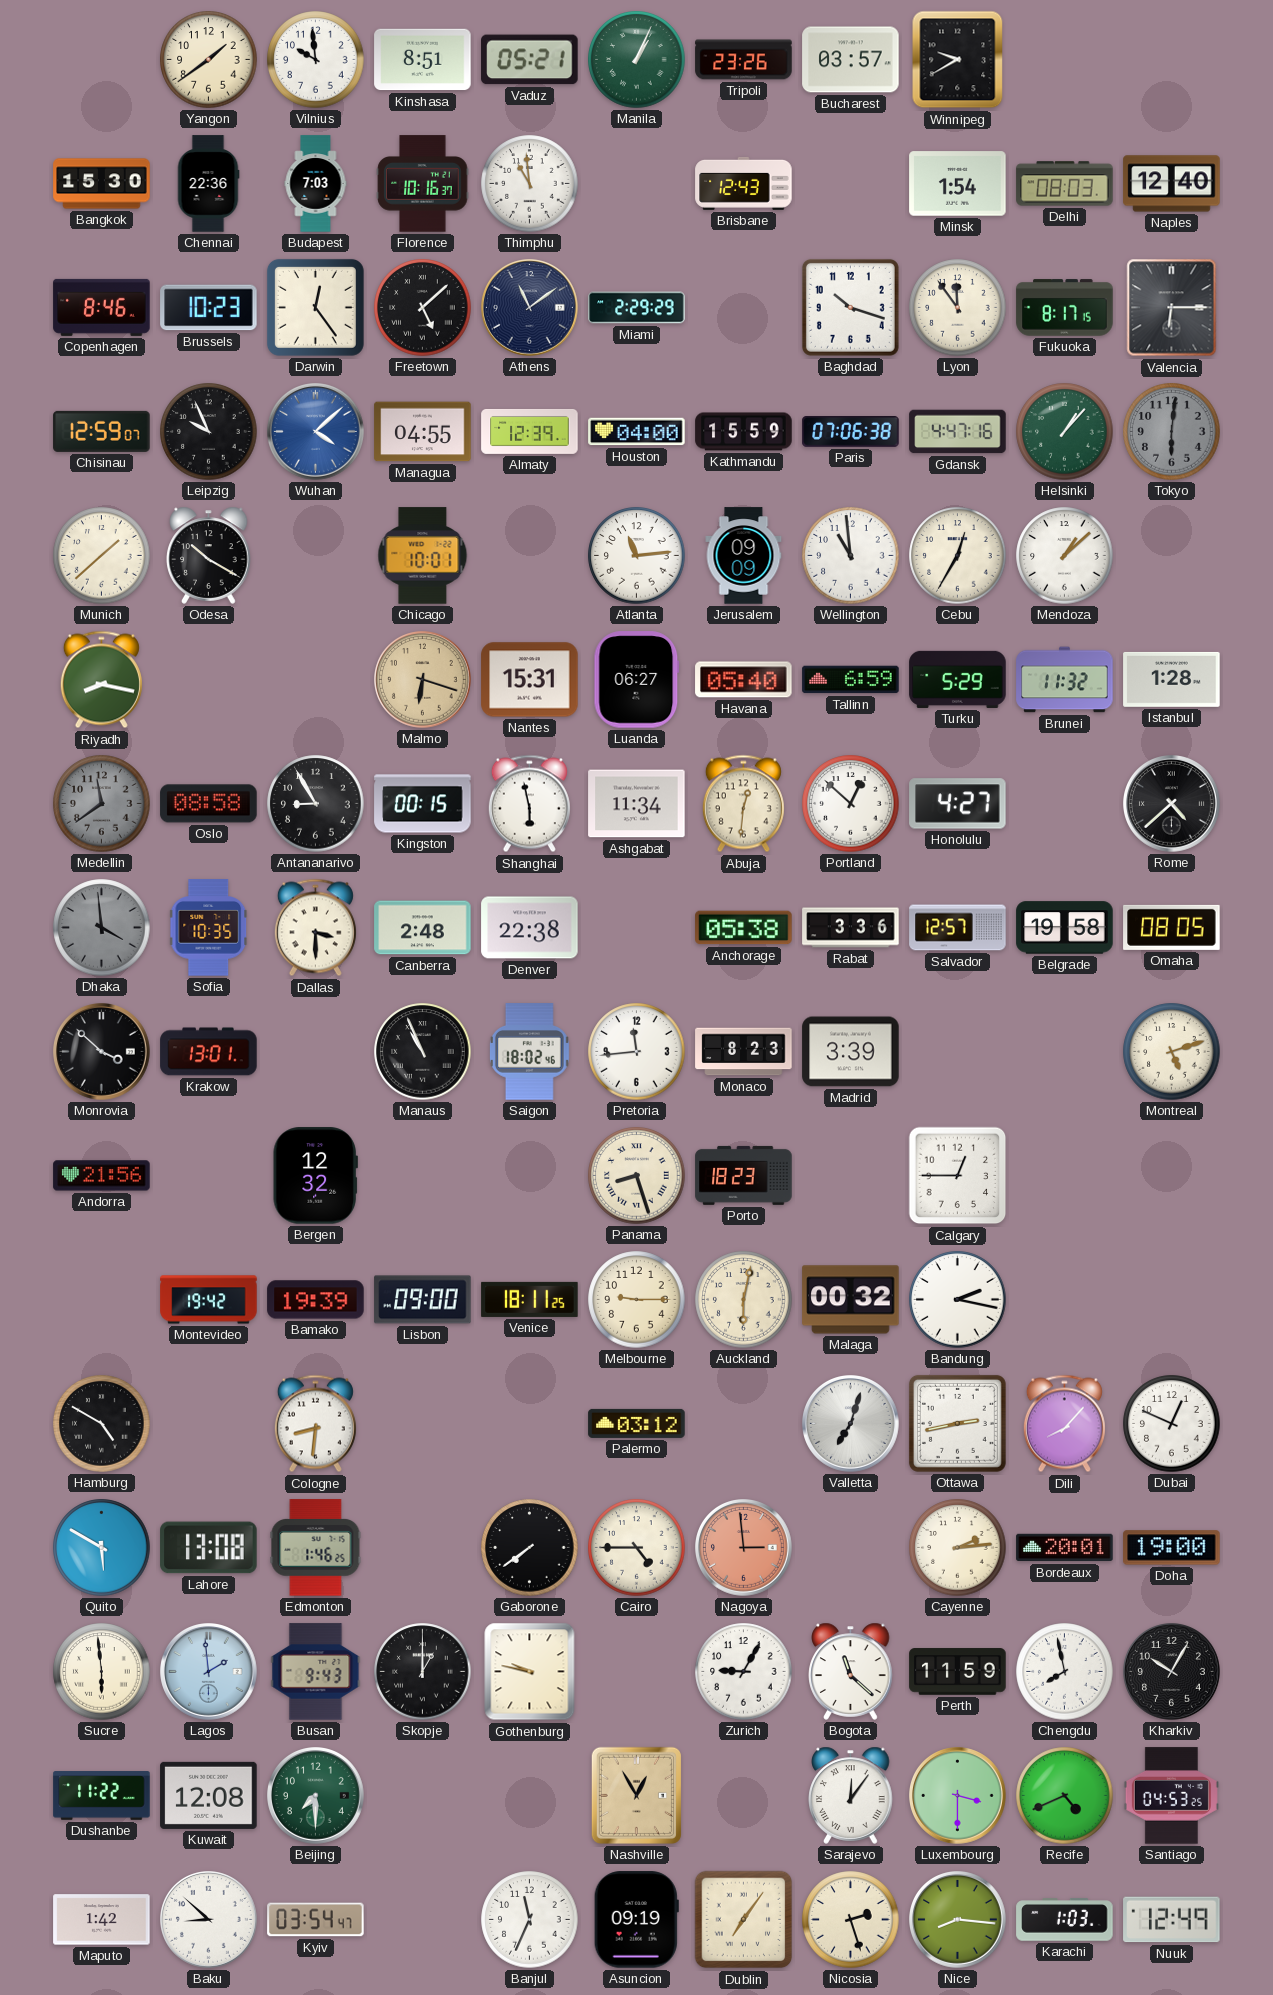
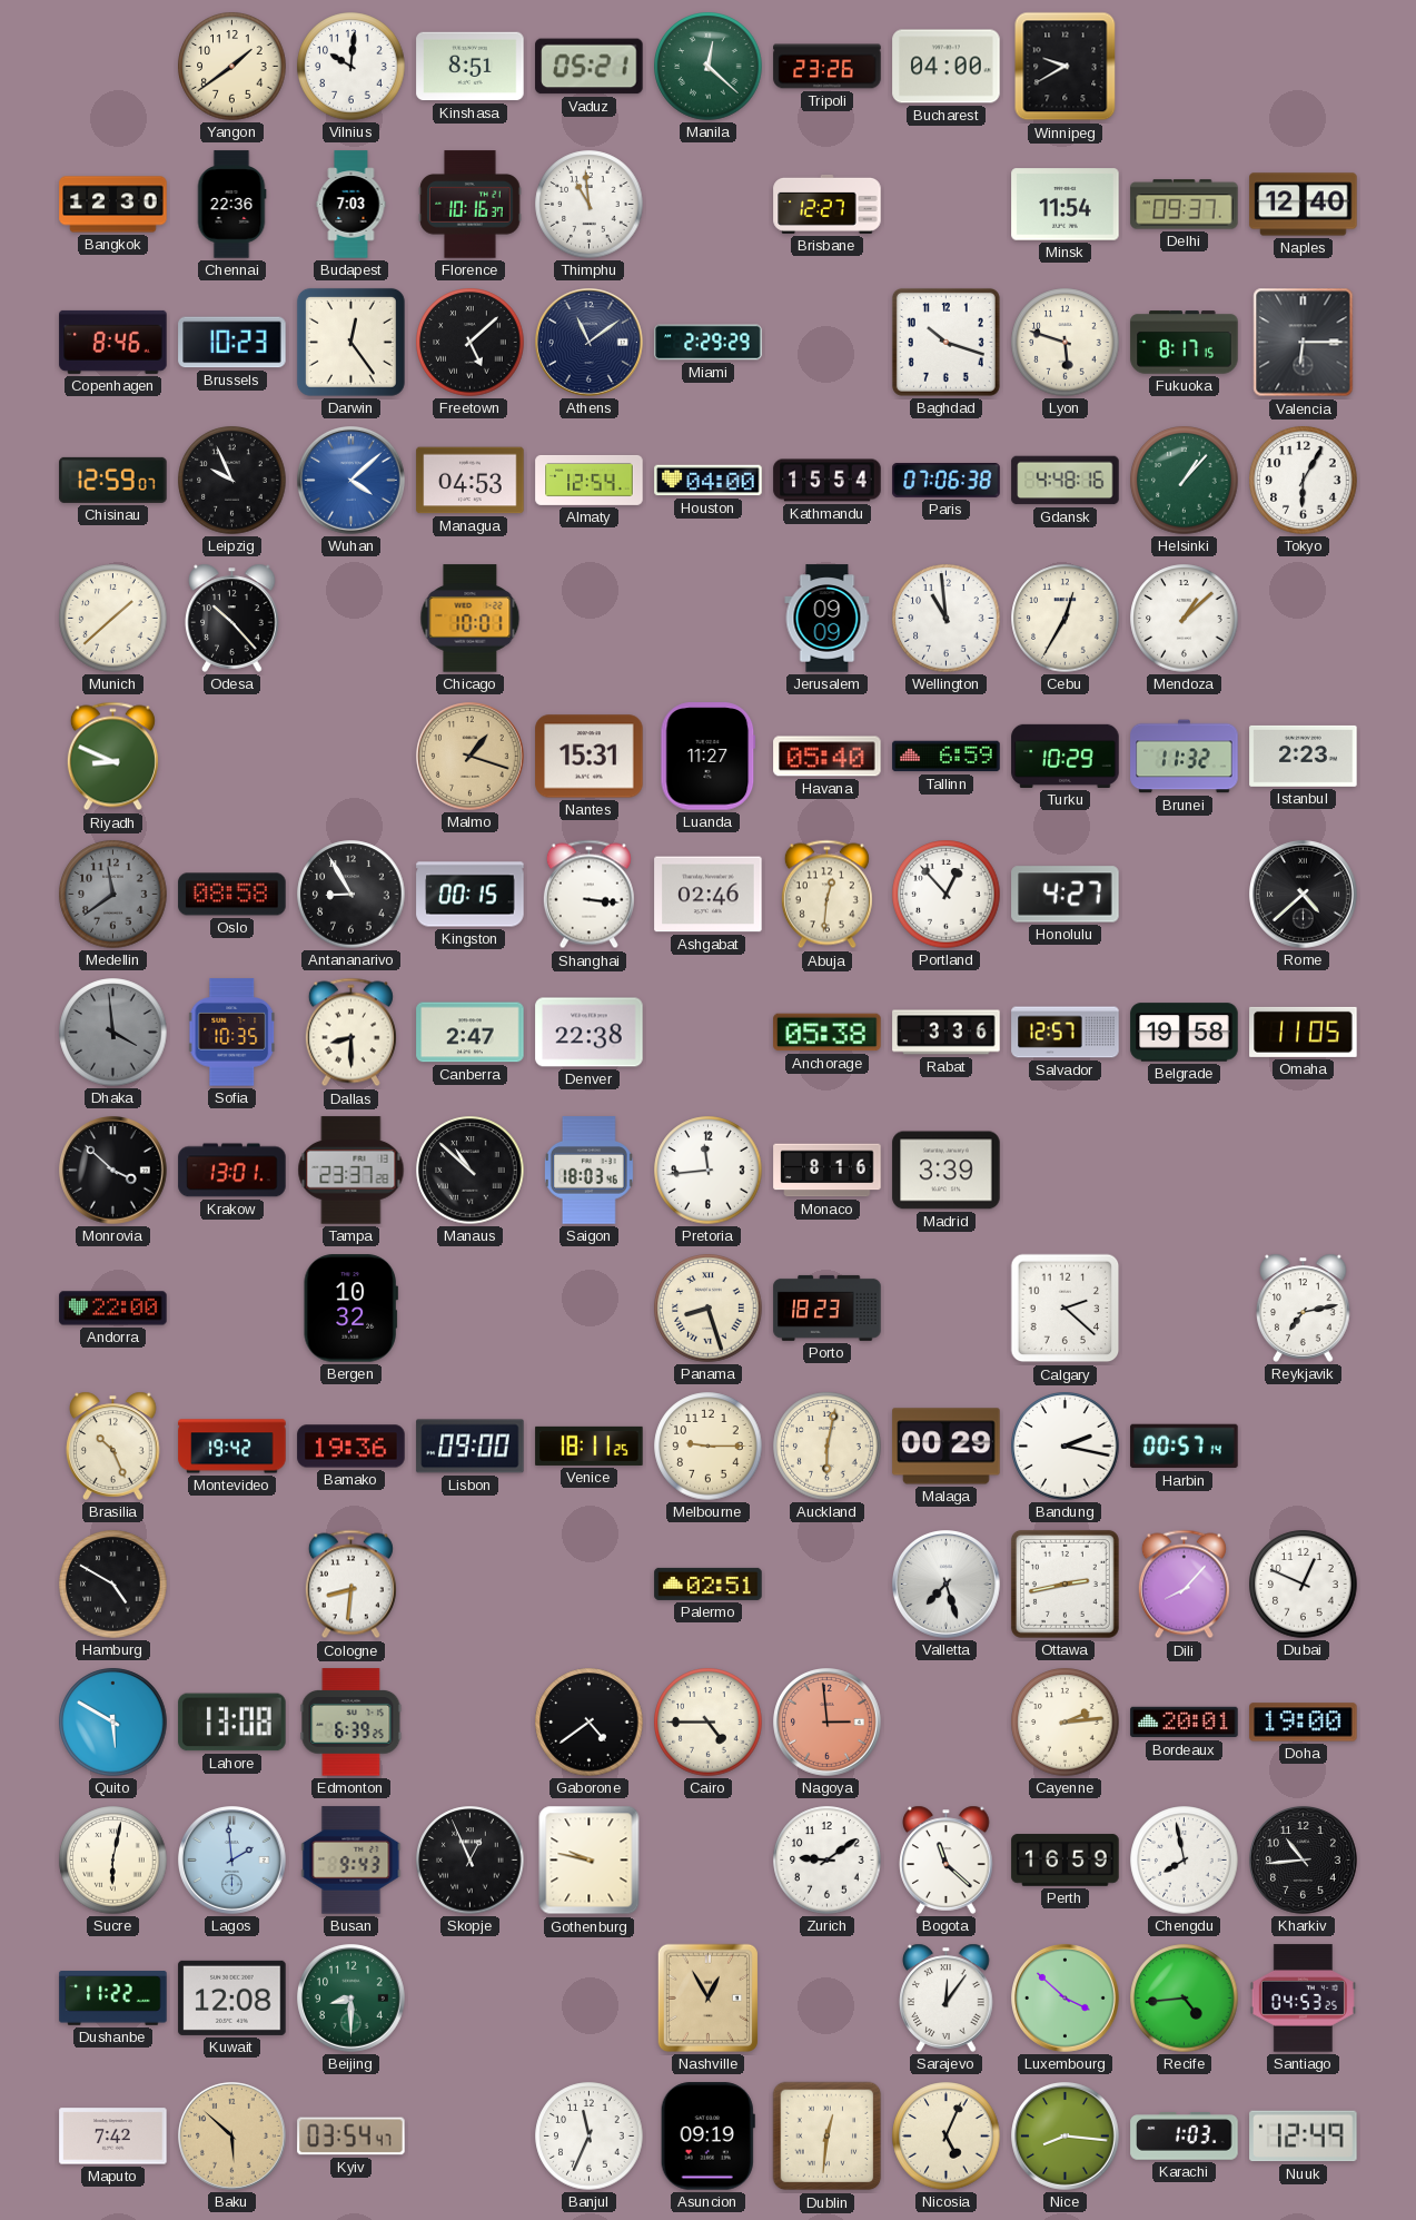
Vilnius: 9:59 -> 10:01
Manila: 1:04 -> 12:22
Bucharest: 03:57 -> 04:00
Bangkok: 15:30 -> 12:30
Brisbane: 12:43 -> 12:27
Minsk: 1:54 -> 11:54
Delhi: 08:03 -> 09:37
Lyon: 11:54 -> 5:48
Managua: 04:55 -> 04:53
Almaty: 12:39 -> 12:54
Kathmandu: 15:59 -> 15:54
Gdansk: 4:47 -> 4:48
Tokyo: 6:01 -> 6:05
Tokyo dial: grey -> white
Odesa: 10:20 -> 10:23
Atlanta: 11:14 -> none
Riyadh: 8:17 -> 8:49
Malmo: 6:18 -> 1:18
Luanda: 06:27 -> 11:27
Turku: 5:29 -> 10:29
Istanbul: 1:28 -> 2:23
Shanghai: 5:58 -> 3:16
Ashgabat: 11:34 -> 02:46
Portland: 12:52 -> 12:53
Dallas: 3:30 -> 8:30
Canberra: 2:48 -> 2:47
Omaha: 08:05 -> 11:05
Tampa: none -> 23:37
Manaus: 10:56 -> 10:52
Saigon: 18:02 -> 18:03
Monaco: 8:23 -> 8:16
Montreal: 5:12 -> none
Andorra: 21:56 -> 22:00
Bergen: 12:32 -> 10:32
Calgary: 12:45 -> 2:22
Reykjavik: none -> 7:13
Brasilia: none -> 10:26
Bamako: 19:39 -> 19:36
Malaga: 00:32 -> 00:29
Harbin: none -> 00:57
Palermo: 03:12 -> 02:51
Valletta: 7:03 -> 7:27
Edmonton: 1:46 -> 6:39
Gaborone: 7:39 -> 4:39
Sucre: 5:59 -> 6:02
Skopje: 1:00 -> 12:56
Zurich: 9:05 -> 9:09
Perth: 11:59 -> 16:59
Kharkiv: 10:05 -> 10:44
Beijing: 7:30 -> 8:30
Luxembourg: 3:30 -> 3:52
Recife: 4:41 -> 4:44
Maputo: 1:42 -> 7:42
Baku: 8:52 -> 5:52
Baku dial: white -> champagne
Dublin: 7:06 -> 12:31
Nicosia: 2:27 -> 5:04
